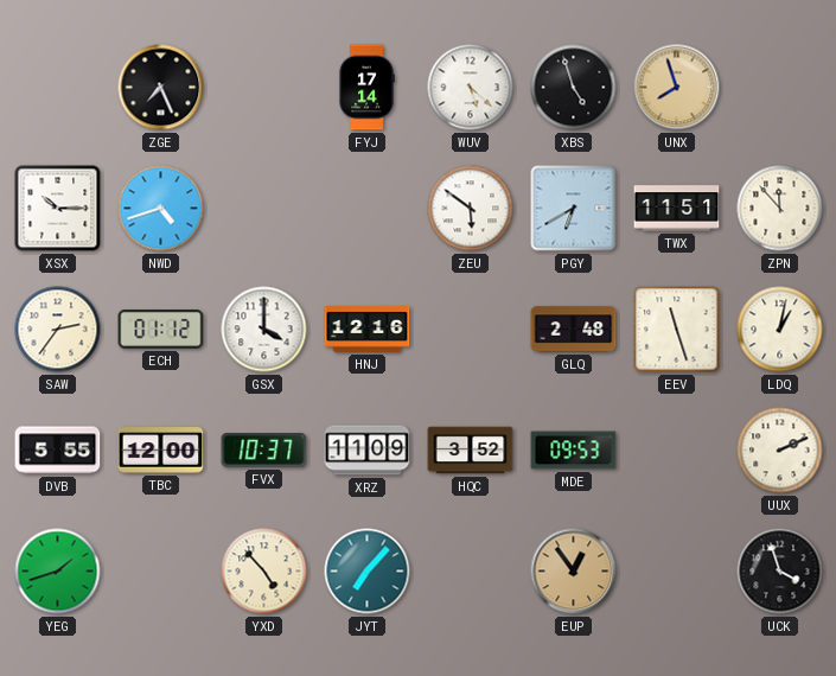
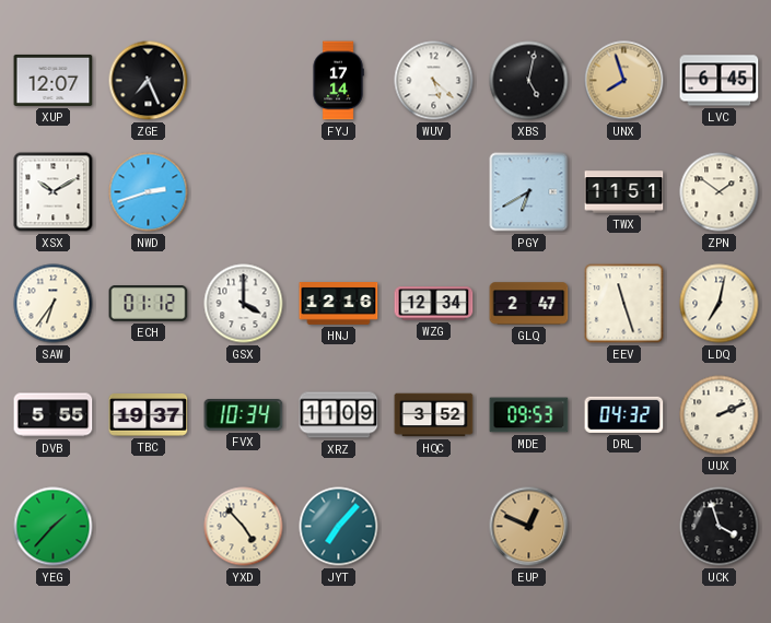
XUP: none -> 12:07
XBS: 4:57 -> 5:02
LVC: none -> 6:45
XSX: 10:15 -> 10:10
NWD: 4:42 -> 2:42
ZEU: 5:51 -> none
ZPN: 11:53 -> 1:51
SAW: 2:36 -> 6:36
WZG: none -> 12:34
GLQ: 2:48 -> 2:47
LDQ: 1:02 -> 7:02
TBC: 12:00 -> 19:37
FVX: 10:37 -> 10:34
DRL: none -> 04:32
YEG: 1:42 -> 1:37
EUP: 12:54 -> 12:49
